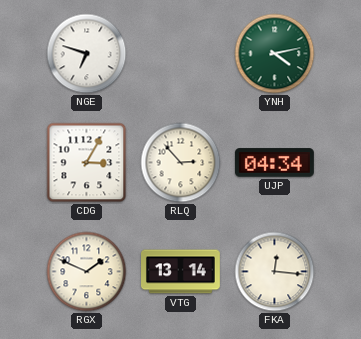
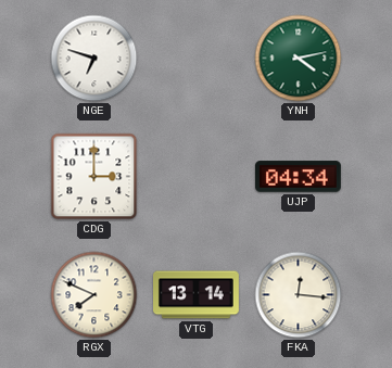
CDG: 3:05 -> 3:00
RLQ: 2:53 -> none
RGX: 1:49 -> 7:49
